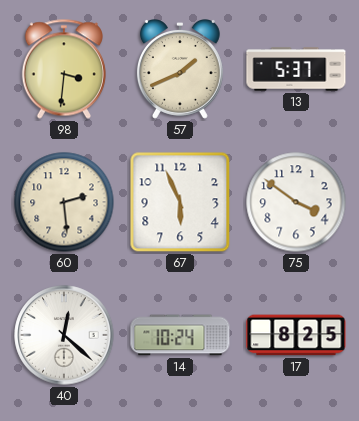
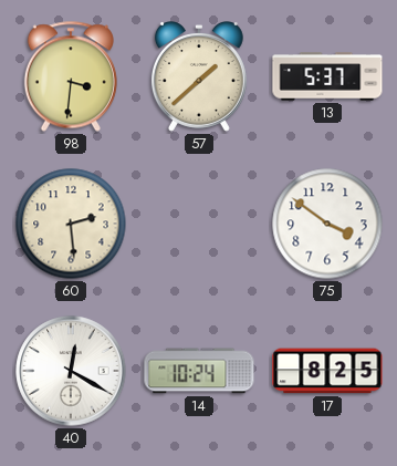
57: 1:41 -> 1:38
67: 5:56 -> none
40: 12:22 -> 12:20
